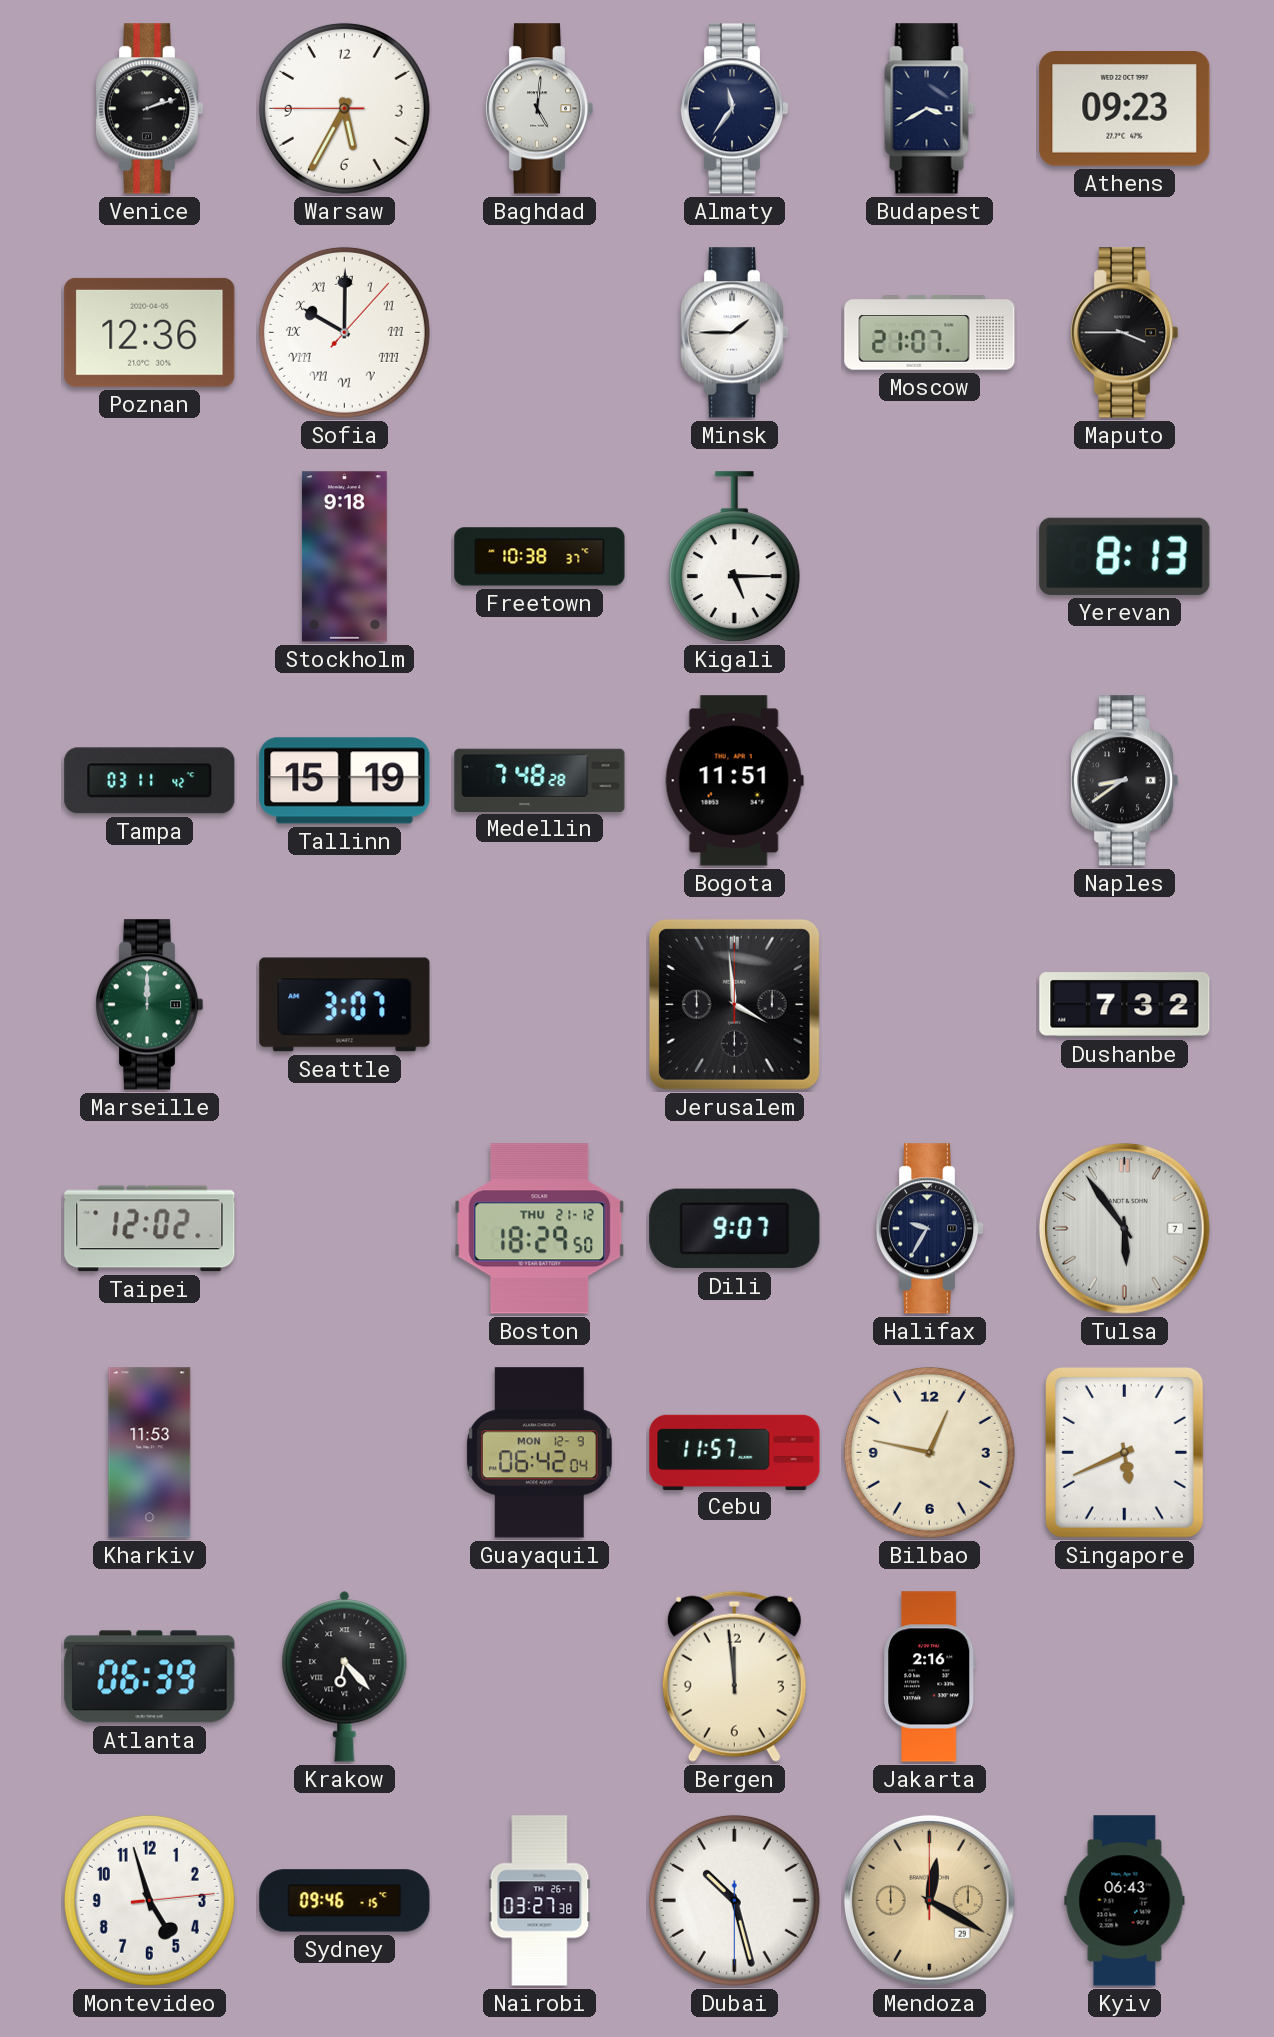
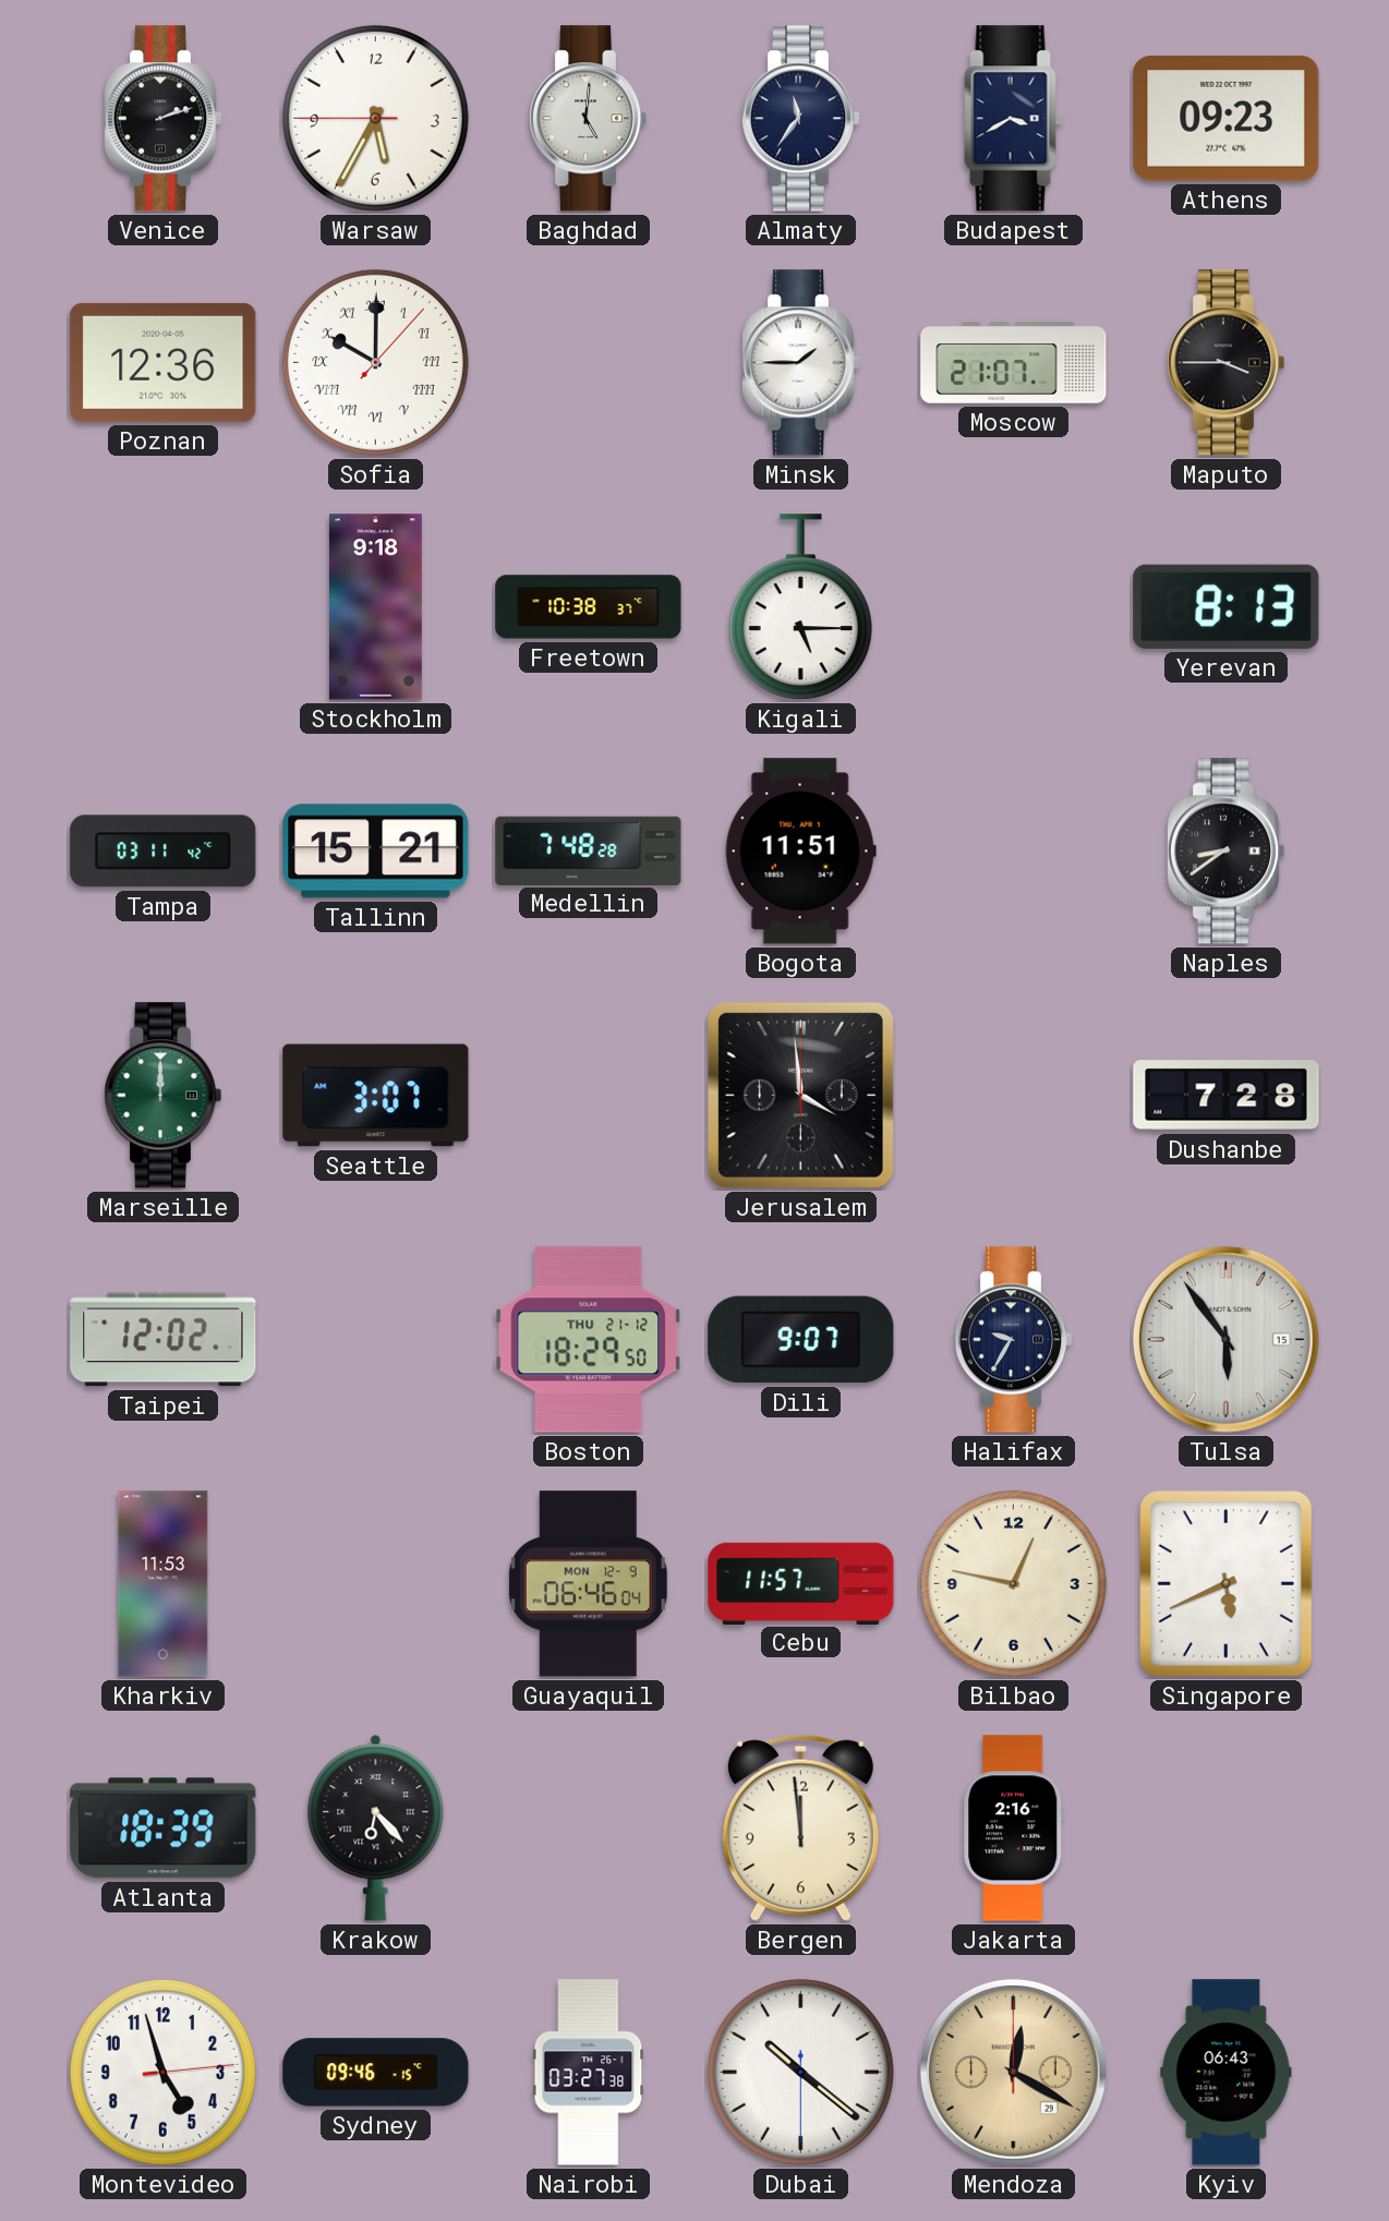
Tallinn: 15:19 -> 15:21
Dushanbe: 7:32 -> 7:28
Tulsa date: 7 -> 15
Guayaquil: 06:42 -> 06:46
Atlanta: 06:39 -> 18:39
Dubai: 10:27 -> 10:21
